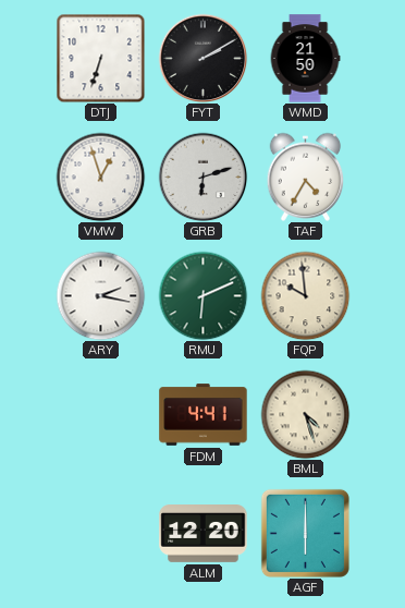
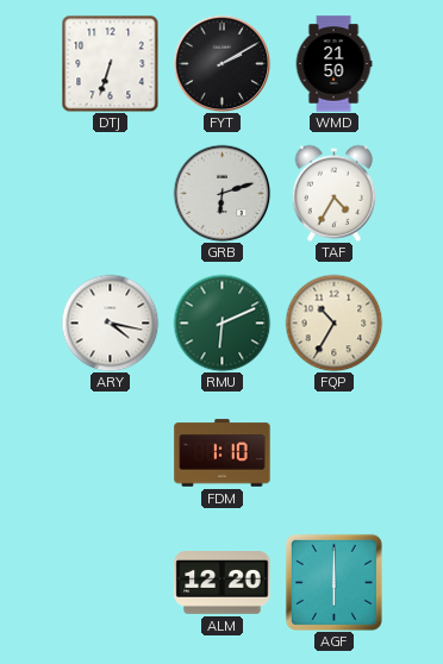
VMW: 12:57 -> none
ARY: 2:17 -> 4:17
FQP: 9:59 -> 10:35
FDM: 4:41 -> 1:10
BML: 4:27 -> none
